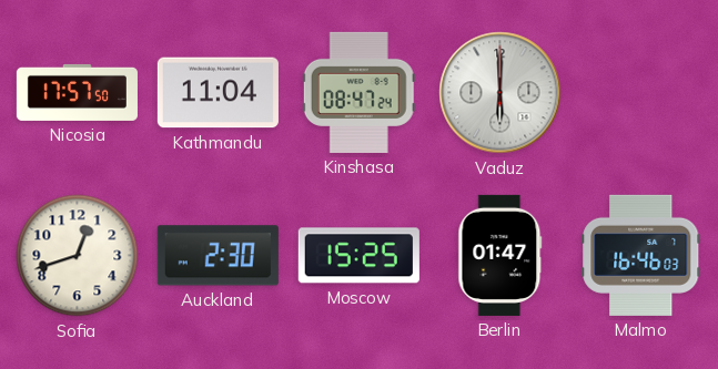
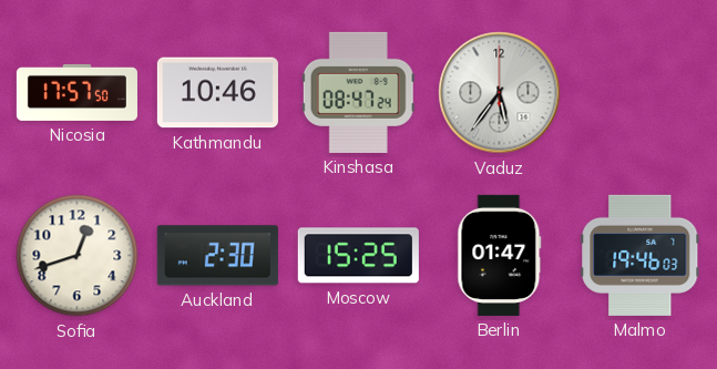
Kathmandu: 11:04 -> 10:46
Vaduz: 6:00 -> 5:36
Malmo: 16:46 -> 19:46
